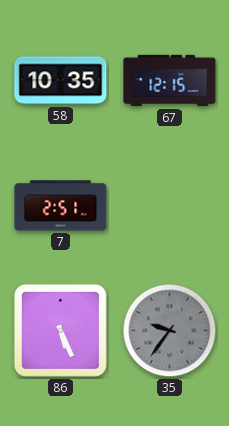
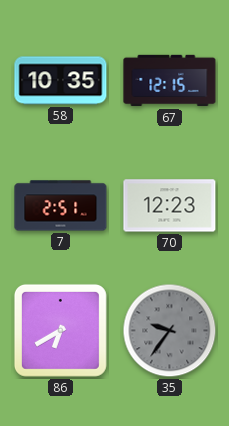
70: none -> 12:23
86: 5:26 -> 6:40
